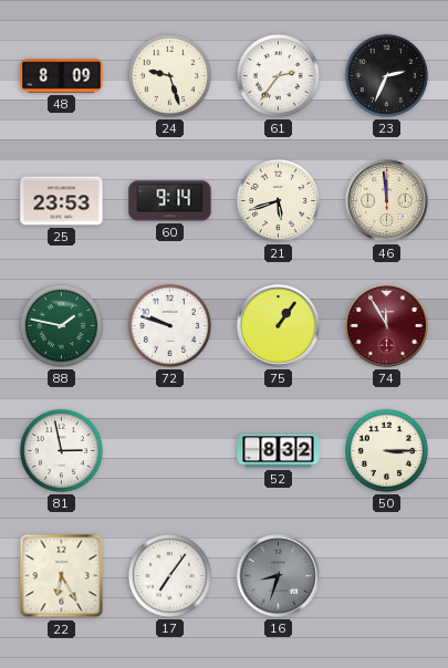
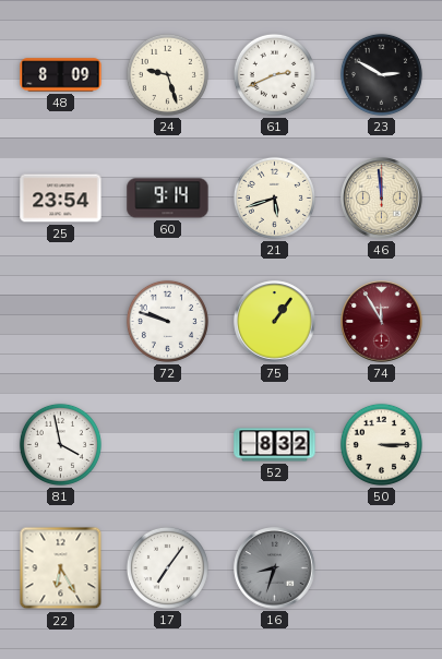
61: 2:36 -> 2:41
23: 2:34 -> 2:50
25: 23:53 -> 23:54
88: 1:47 -> none
81: 2:58 -> 3:58
